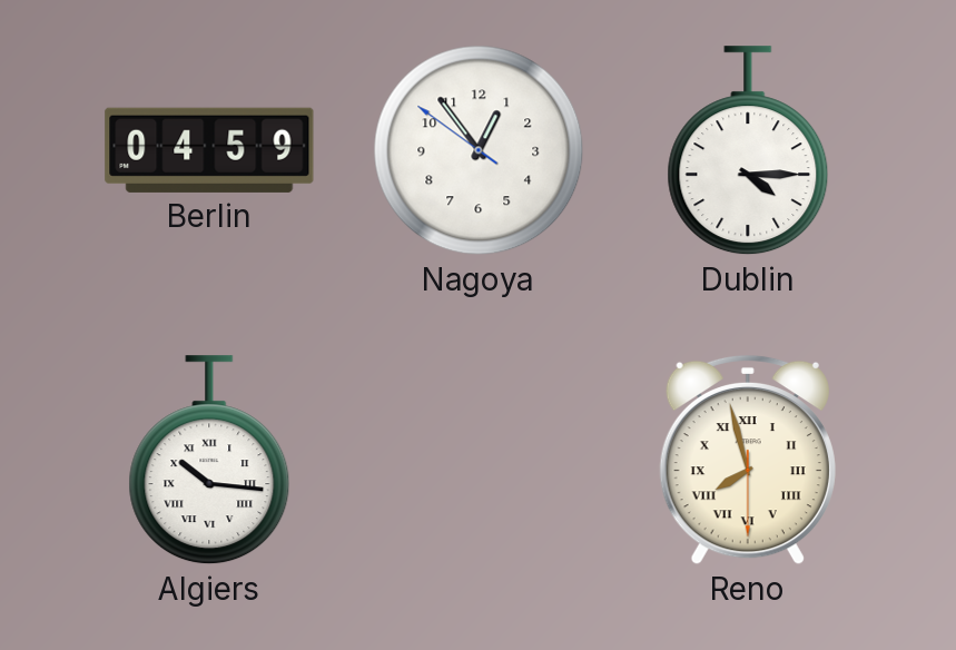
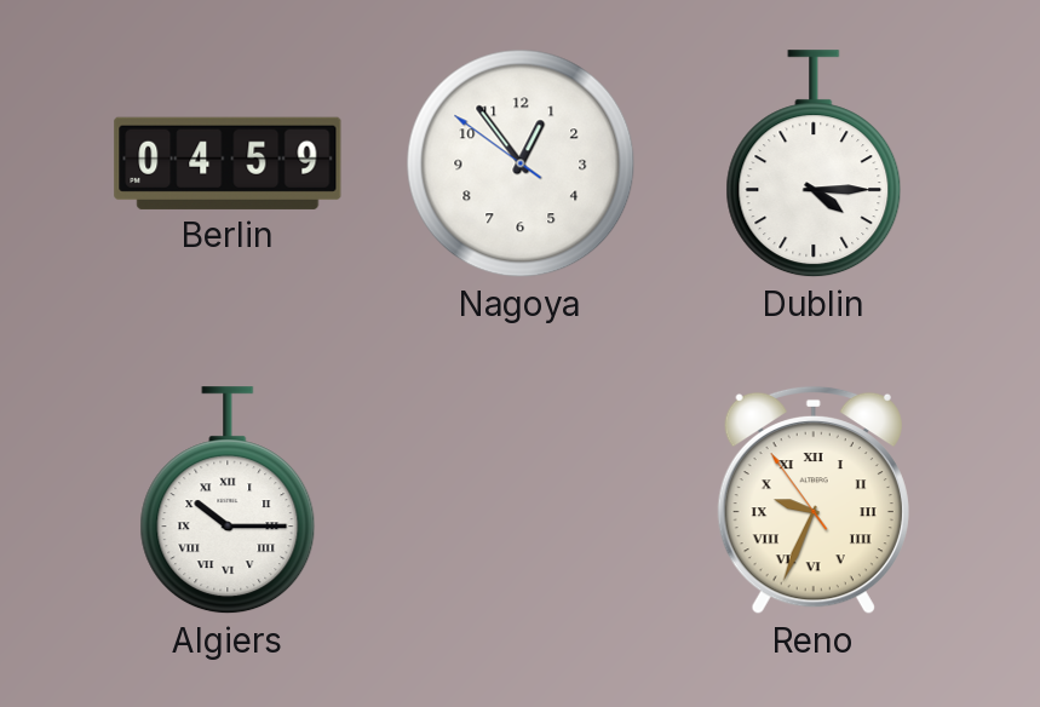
Algiers: 10:16 -> 10:15
Reno: 7:57 -> 9:33
